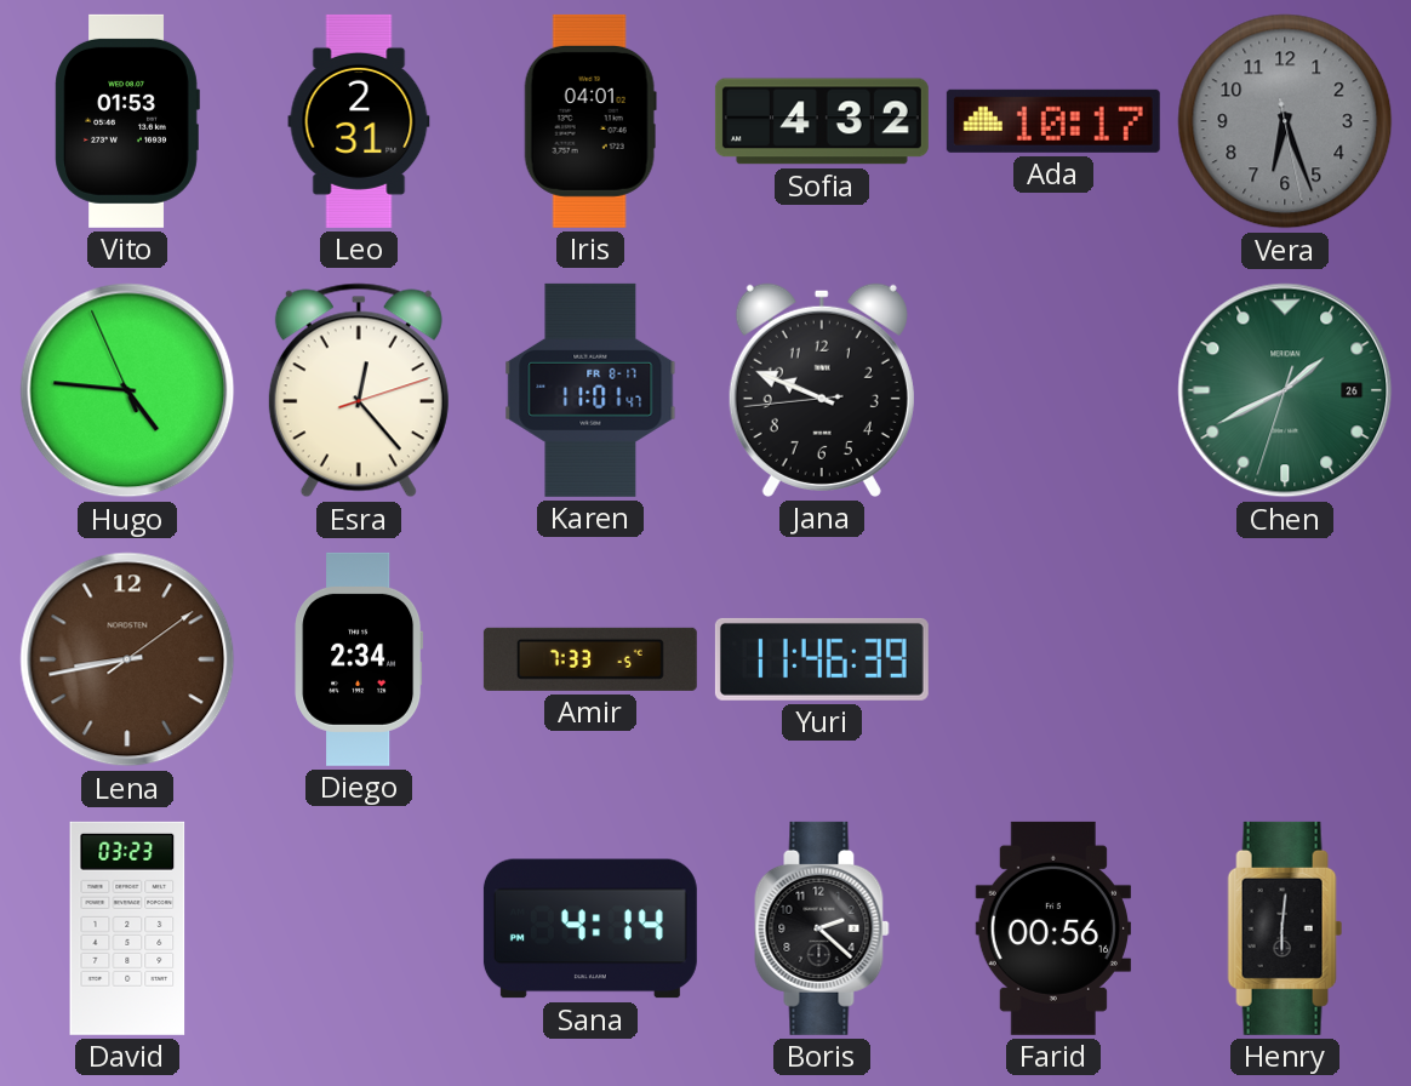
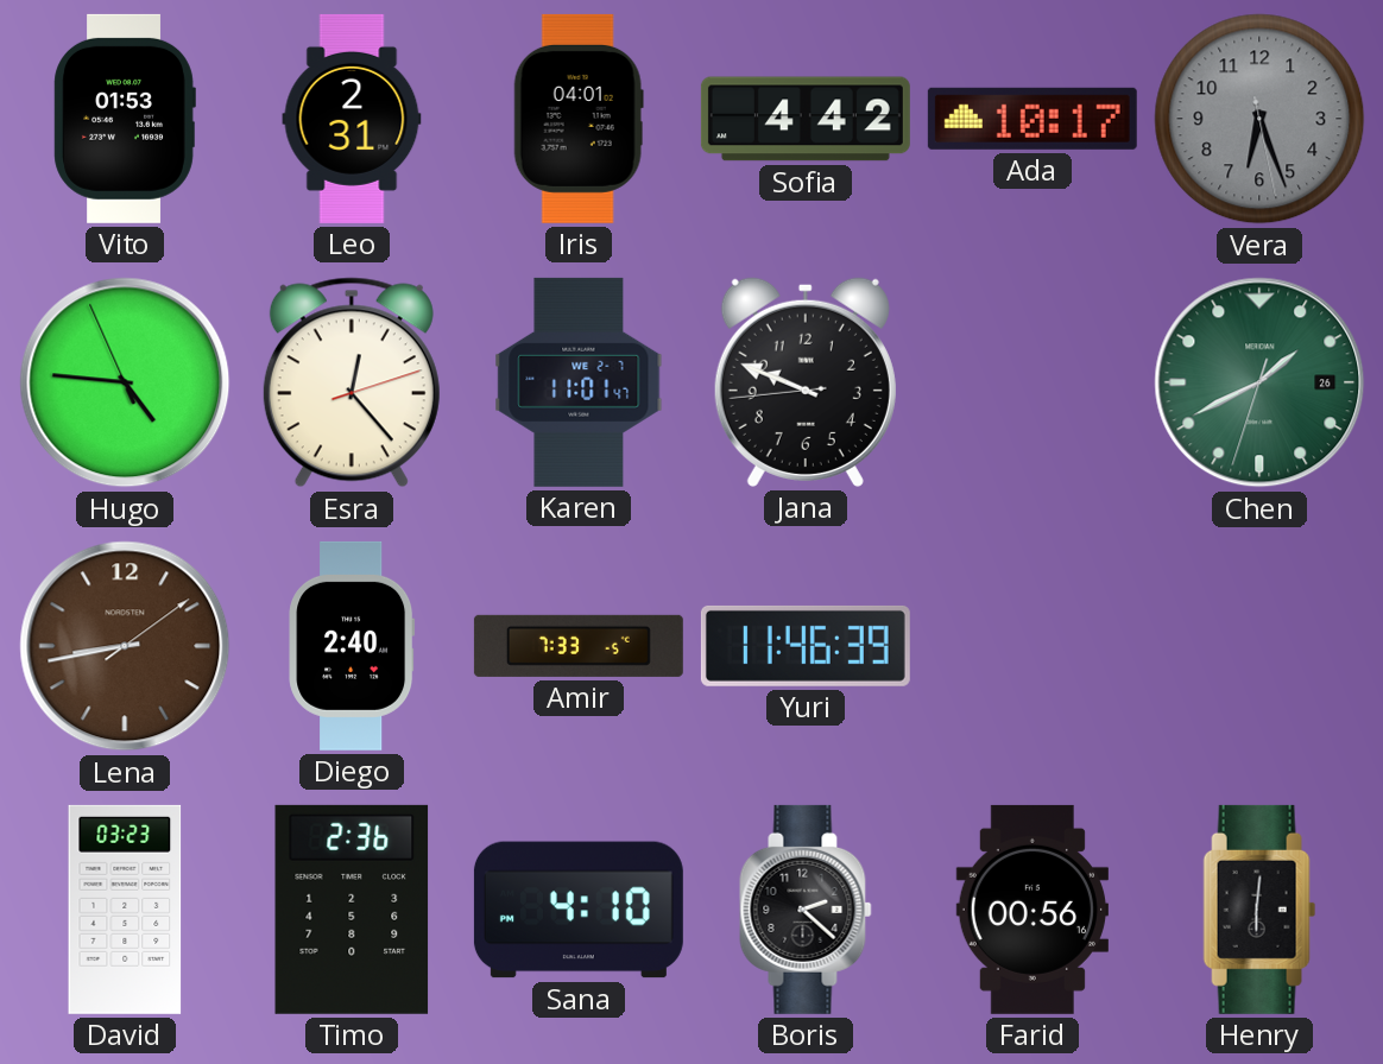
Sofia: 4:32 -> 4:42
Karen date: FR 8-17 -> WE 2-7
Diego: 2:34 -> 2:40
Timo: none -> 2:36
Sana: 4:14 -> 4:10
